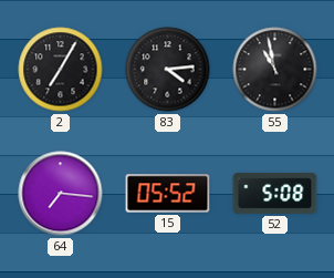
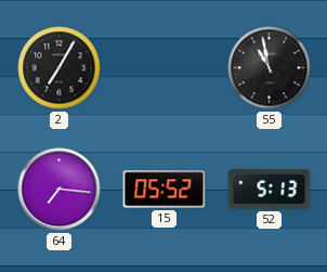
83: 4:14 -> none
52: 5:08 -> 5:13
